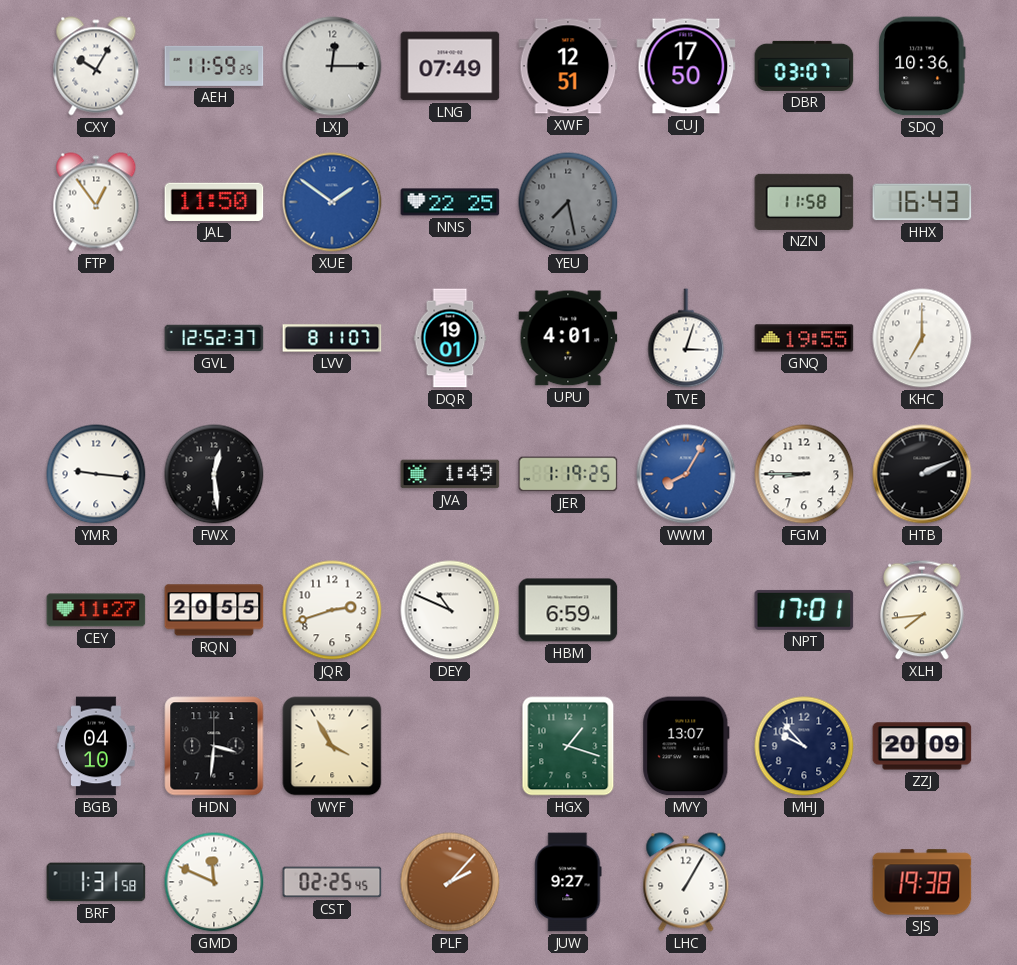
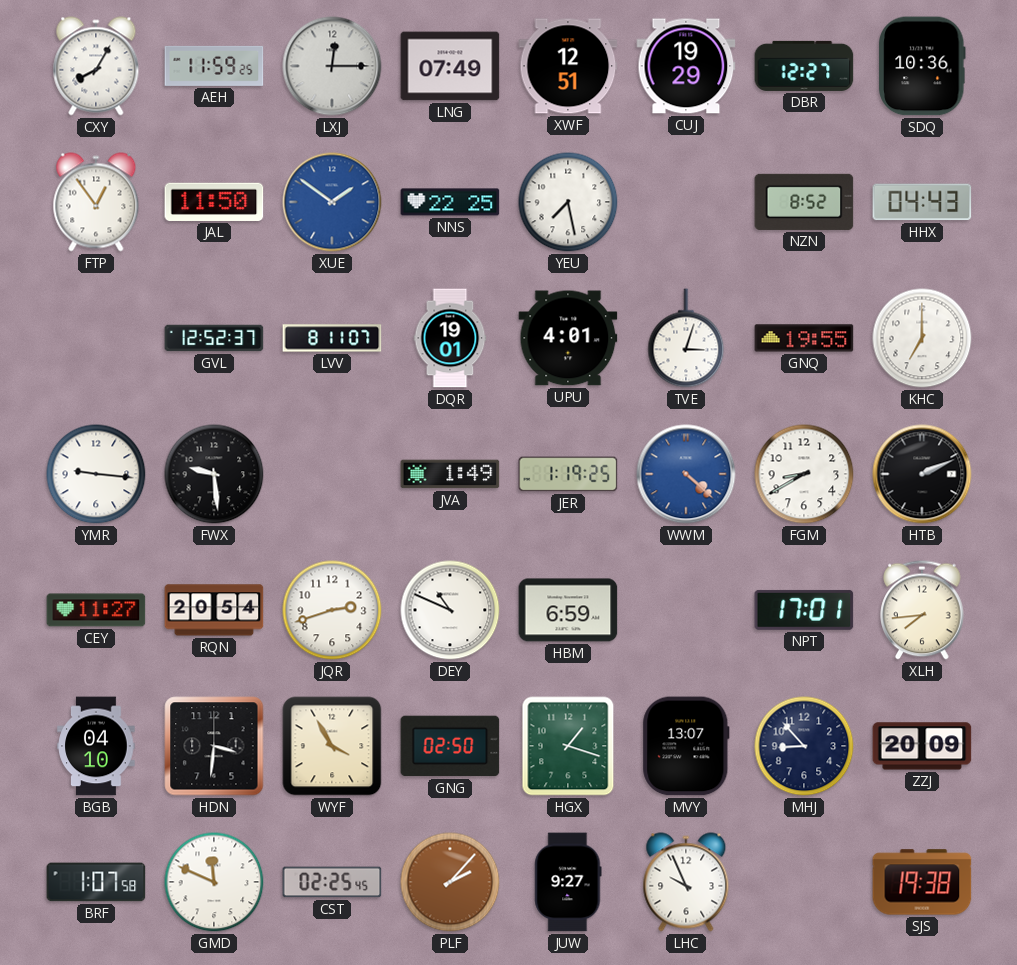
CXY: 10:05 -> 8:05
CUJ: 17:50 -> 19:29
DBR: 03:07 -> 12:27
YEU dial: grey -> white
NZN: 11:58 -> 8:52
HHX: 16:43 -> 04:43
FWX: 12:29 -> 9:29
WWM: 8:05 -> 4:22
FGM: 8:45 -> 8:40
RQN: 20:55 -> 20:54
GNG: none -> 02:50
MHJ: 9:53 -> 8:53
BRF: 1:31 -> 1:07
LHC: 1:05 -> 9:56
